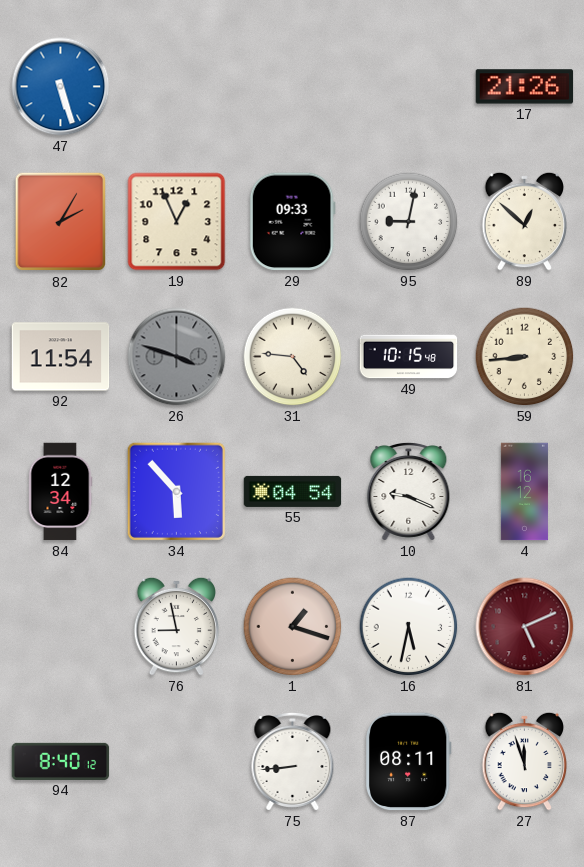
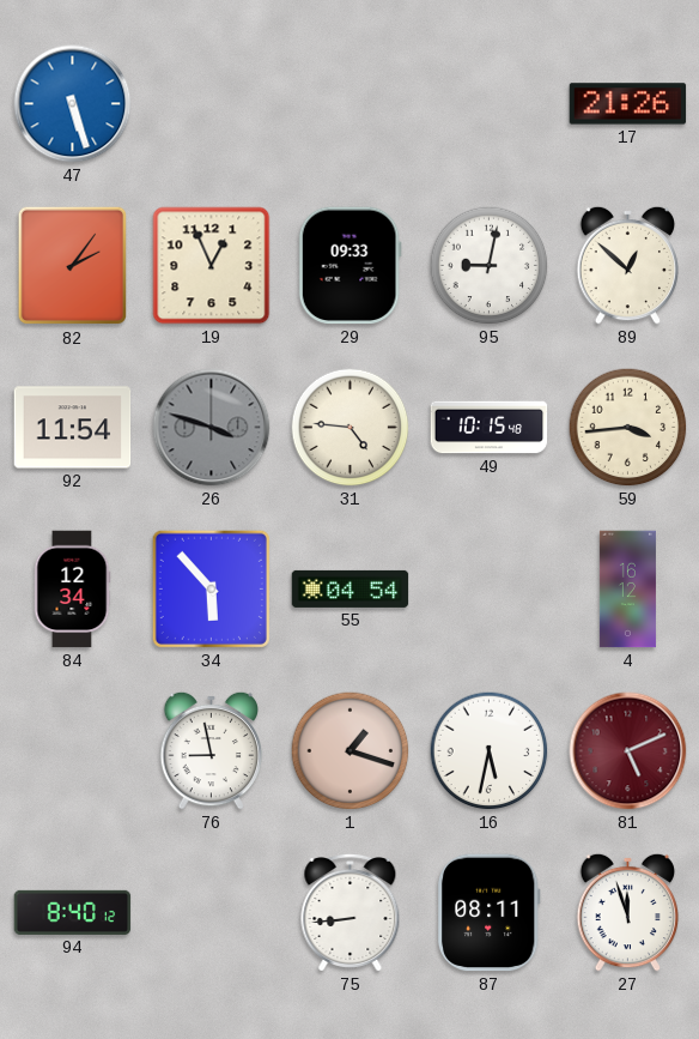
82: 2:05 -> 2:06
59: 8:44 -> 3:44
10: 9:19 -> none
